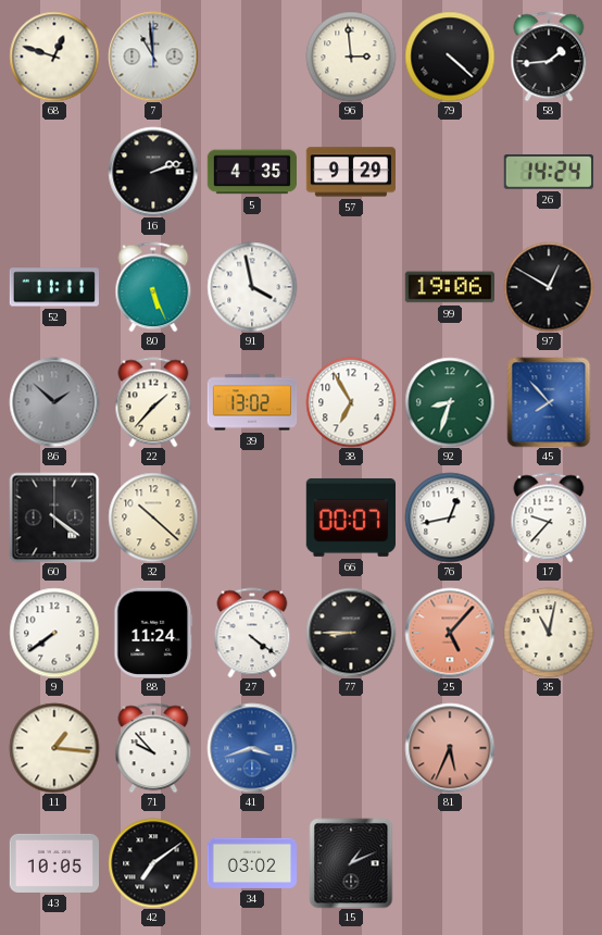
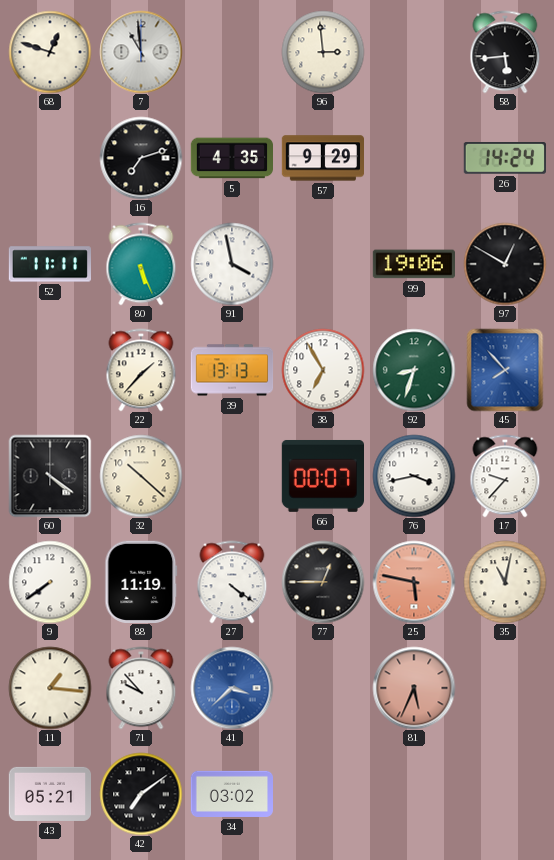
79: 4:22 -> none
58: 1:44 -> 5:44
16: 2:12 -> 7:12
86: 1:52 -> none
39: 13:02 -> 13:13
76: 12:43 -> 3:43
88: 11:24 -> 11:19
77: 8:45 -> 12:45
25: 5:07 -> 5:47
41: 3:42 -> 3:38
43: 10:05 -> 05:21
15: 1:11 -> none
